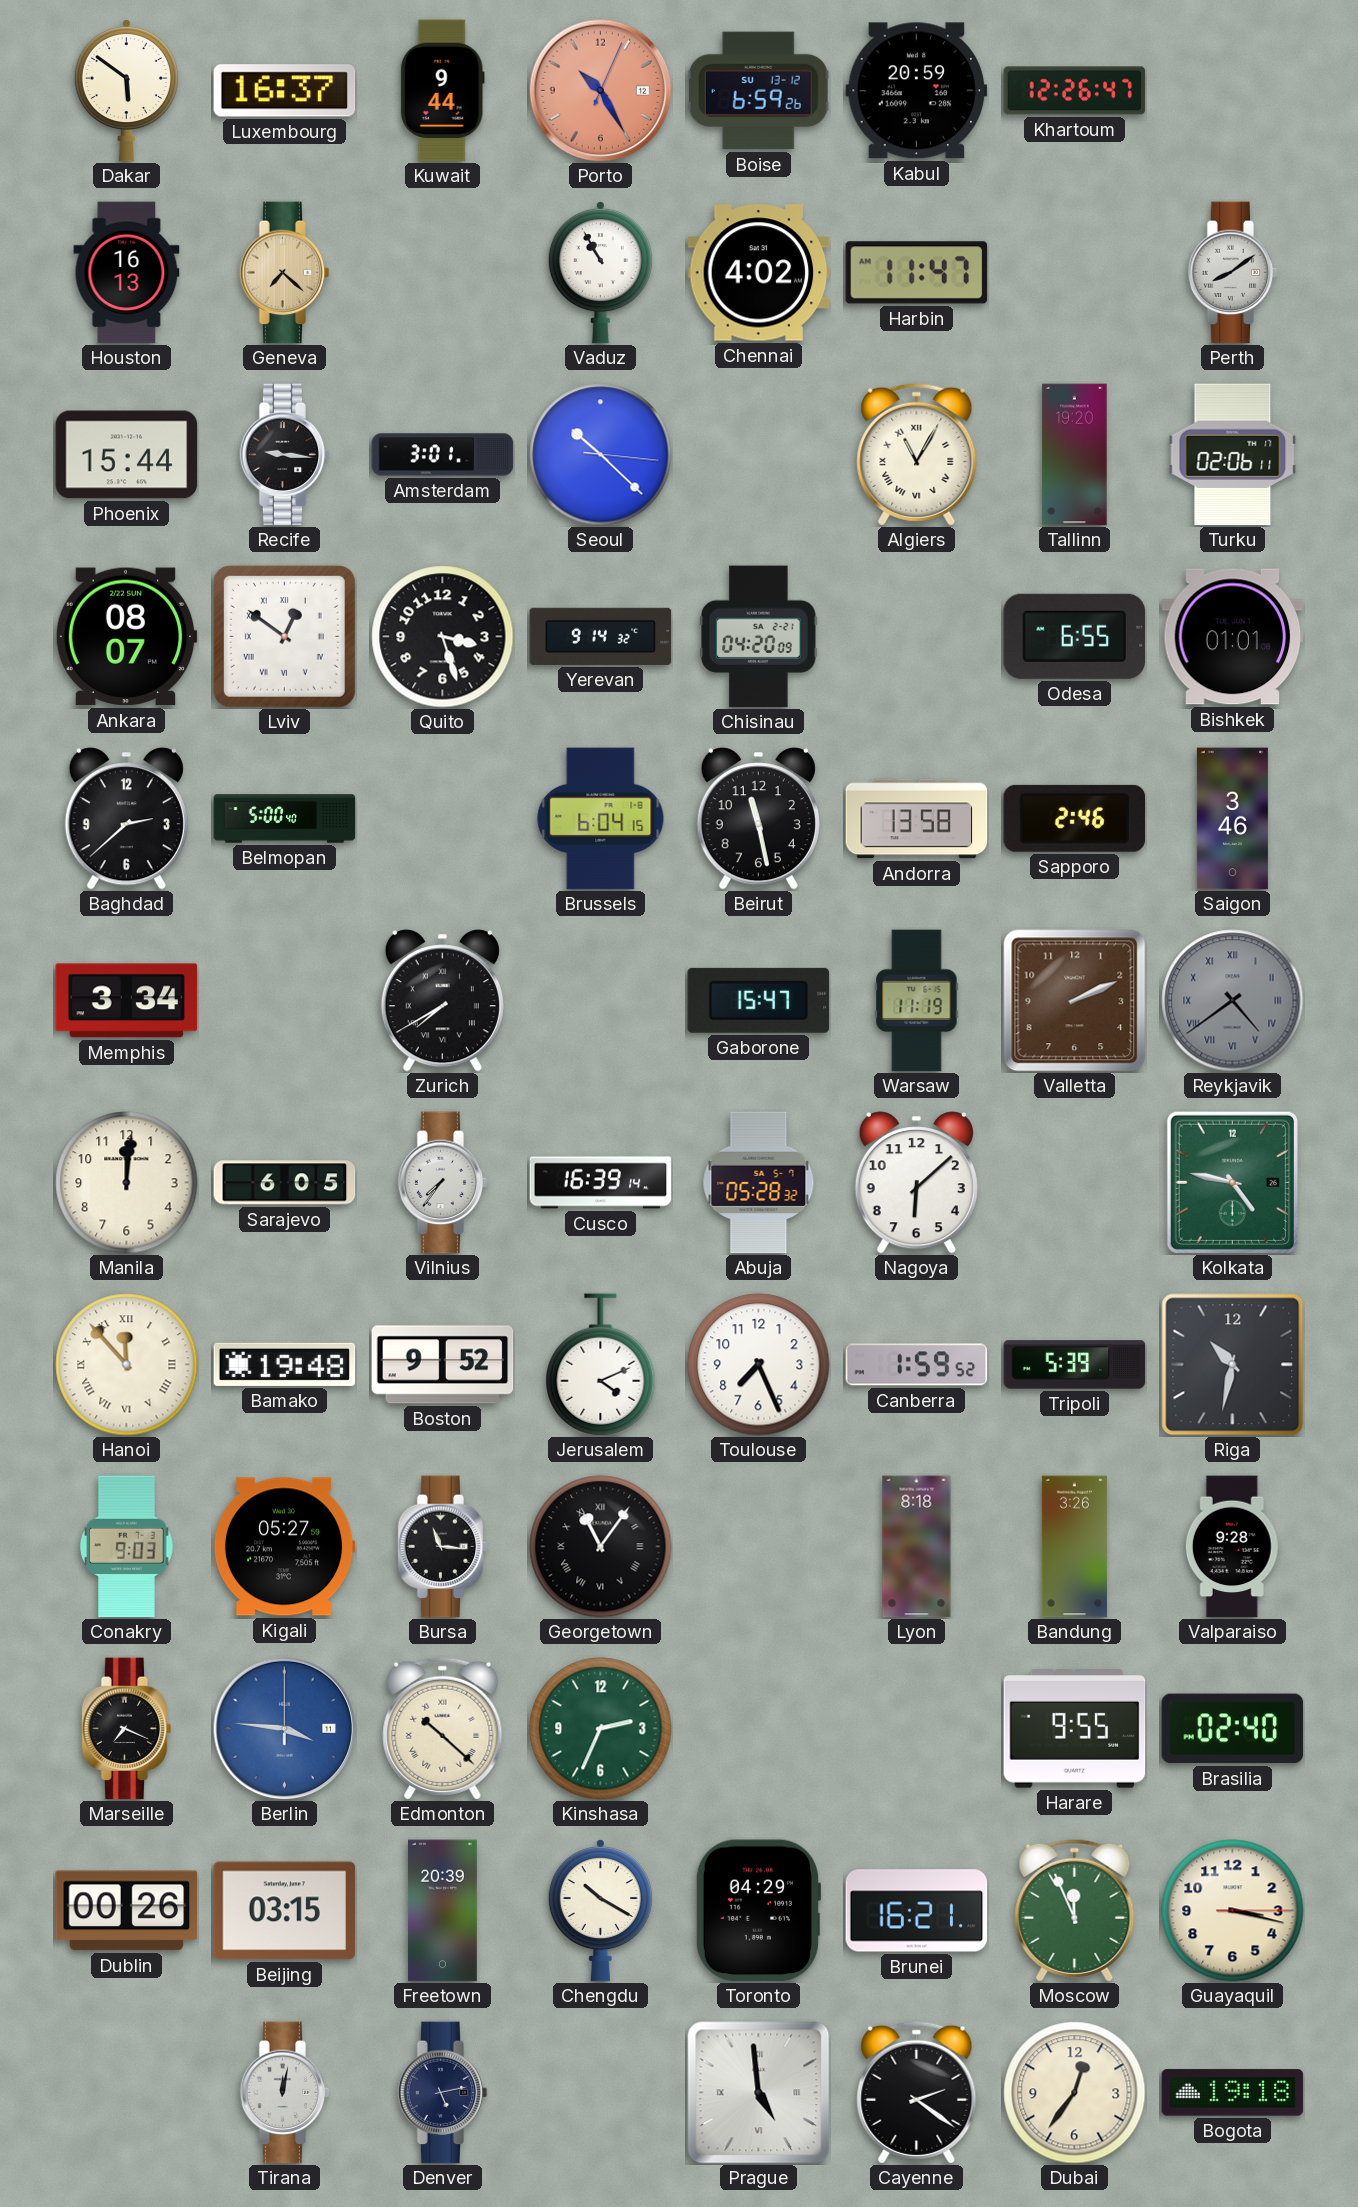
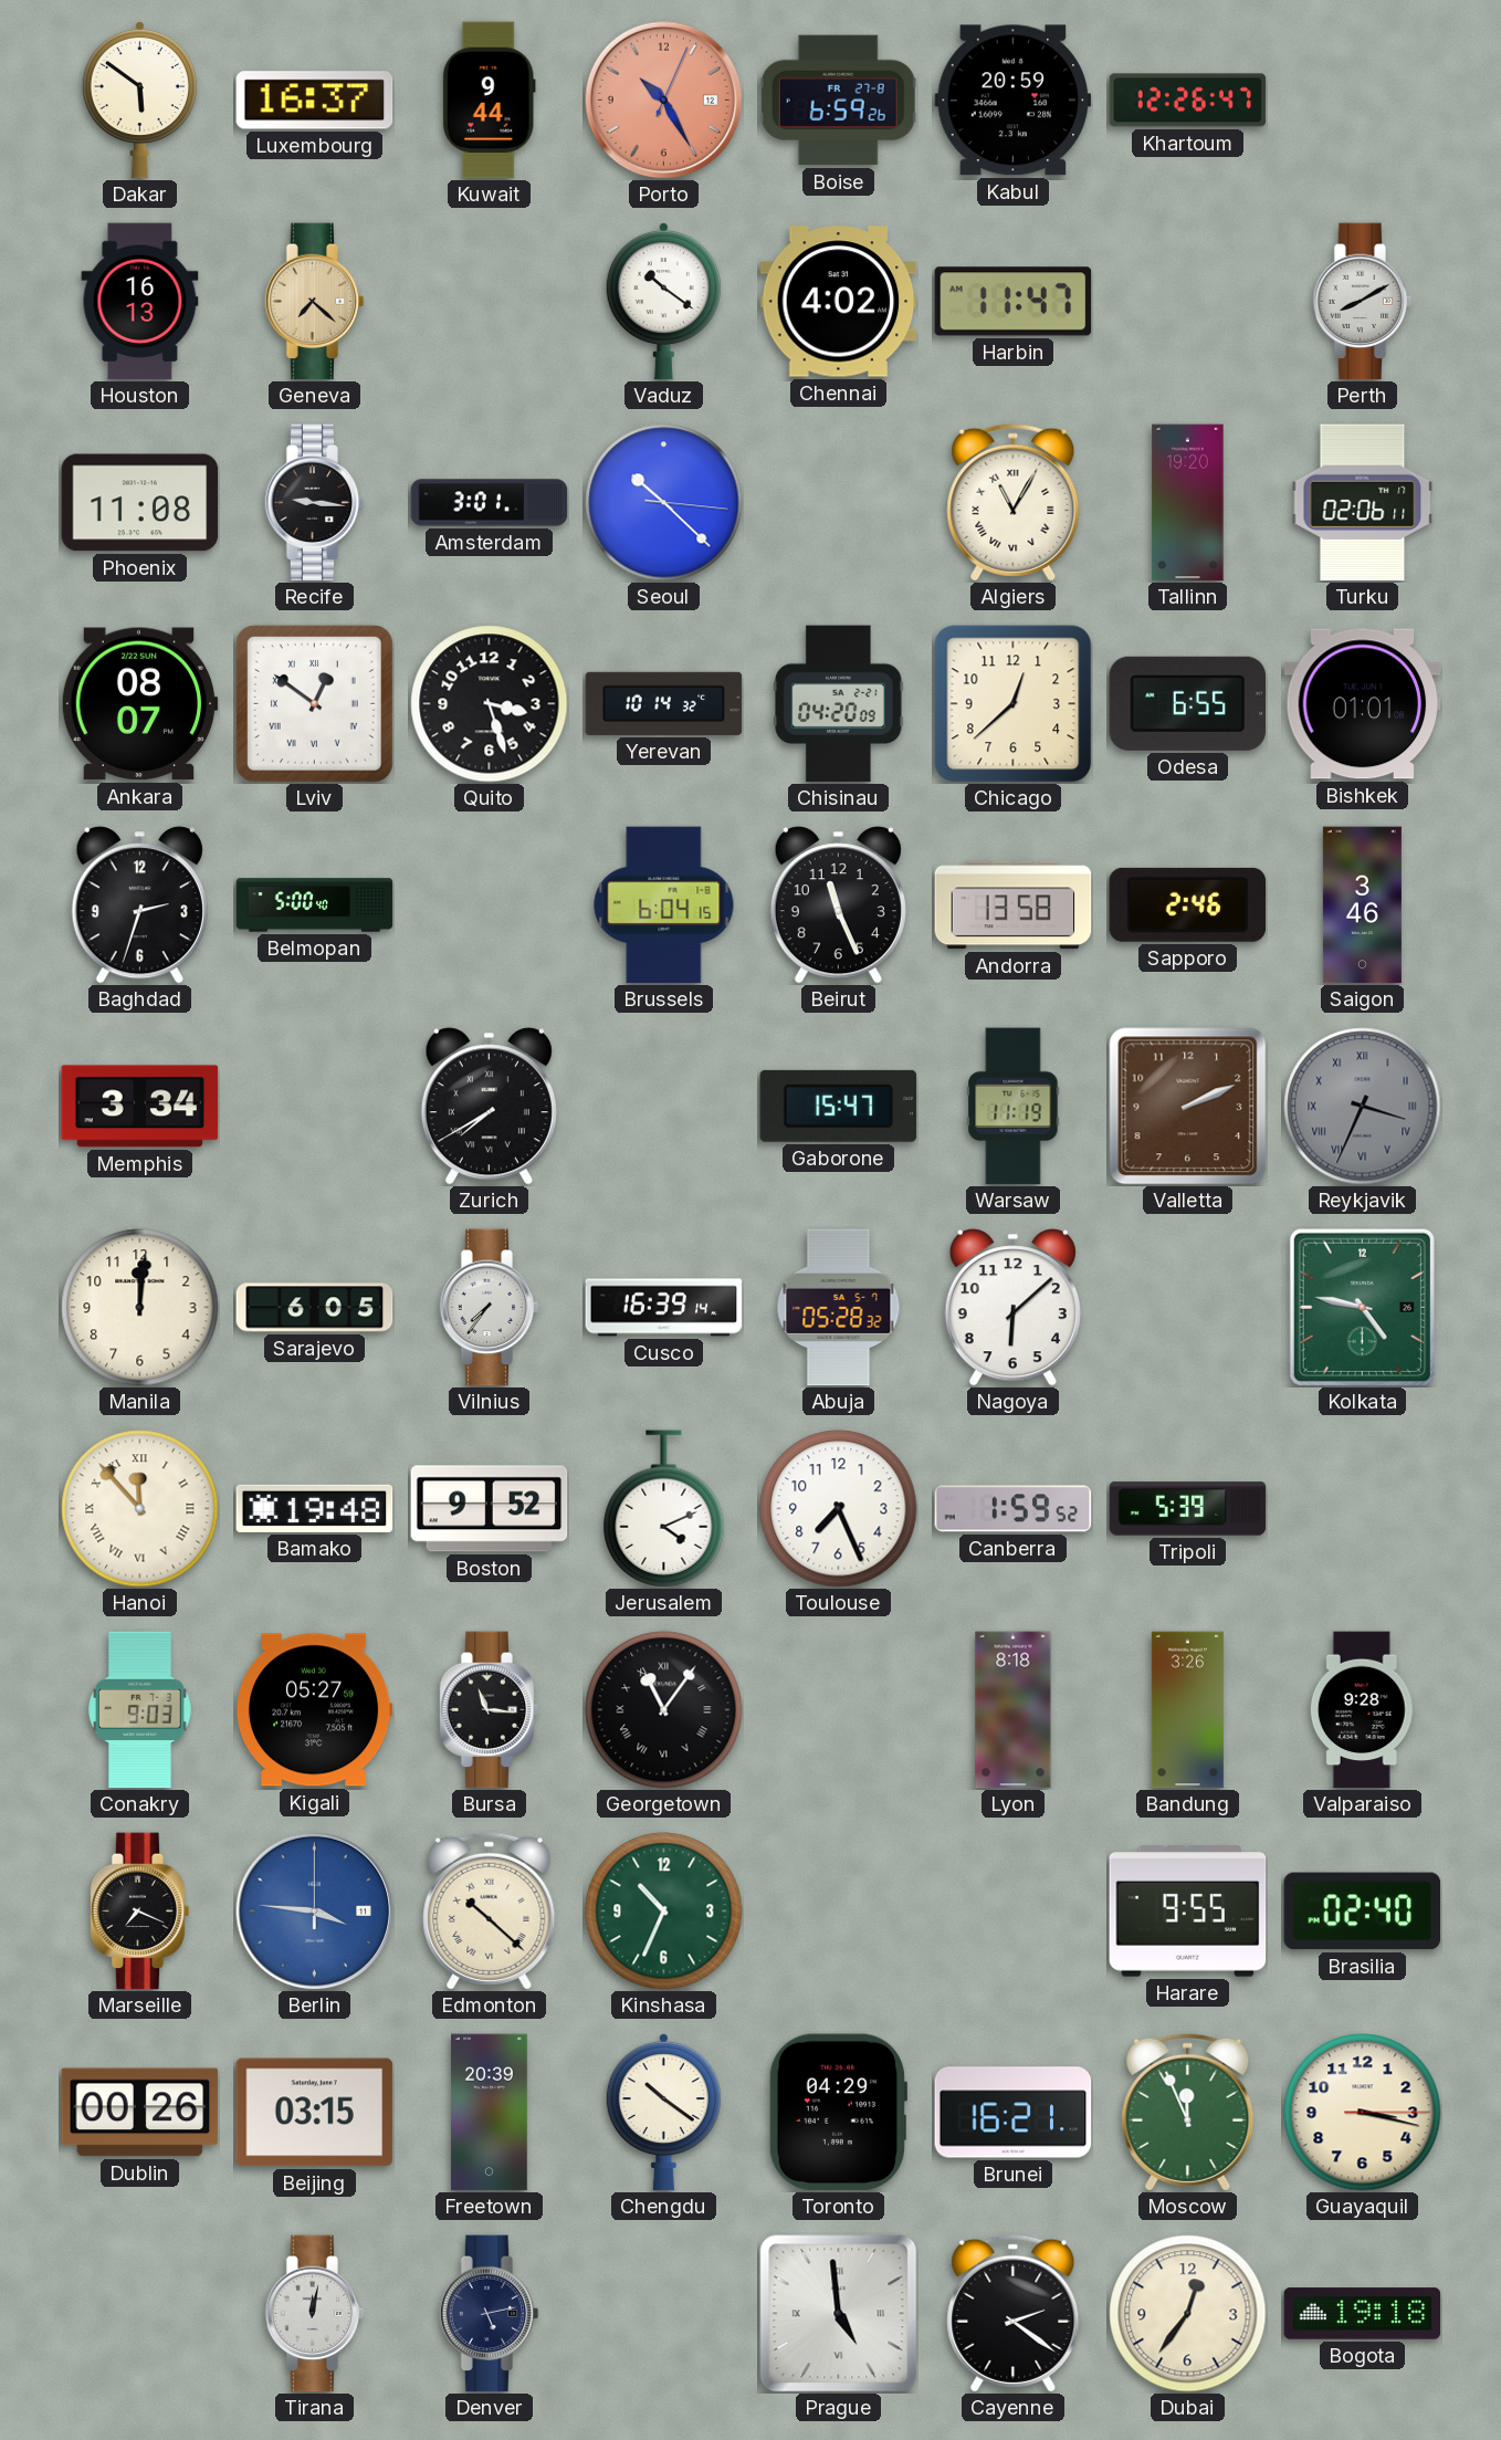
Boise date: SU 13-12 -> FR 27-8
Vaduz: 10:55 -> 10:21
Perth: 8:09 -> 8:10
Phoenix: 15:44 -> 11:08
Yerevan: 9:14 -> 10:14
Chicago: none -> 12:38
Baghdad: 2:38 -> 2:33
Beirut: 11:28 -> 11:26
Reykjavik: 4:39 -> 3:34
Riga: 10:32 -> none
Kinshasa: 2:34 -> 10:34
Chengdu: 10:20 -> 10:21
